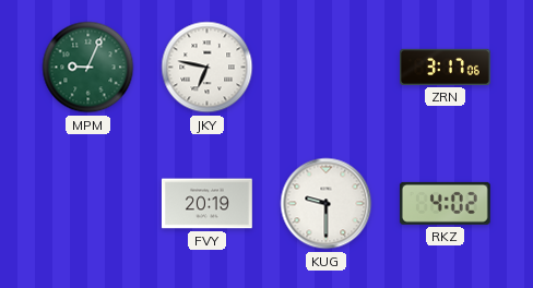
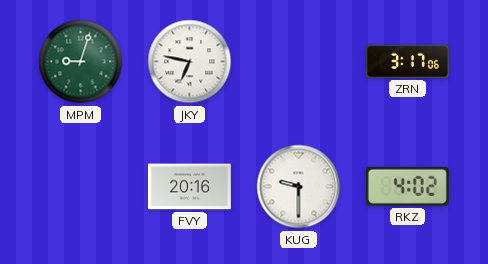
MPM: 9:04 -> 9:03
FVY: 20:19 -> 20:16
